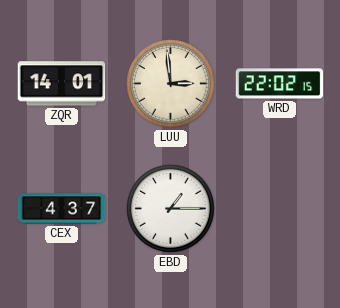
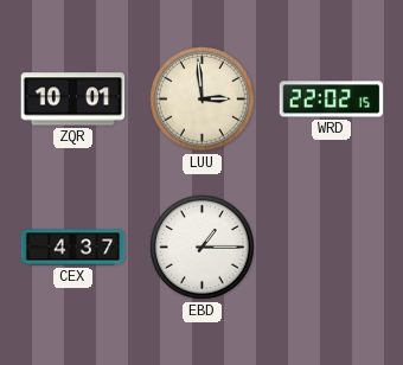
ZQR: 14:01 -> 10:01
